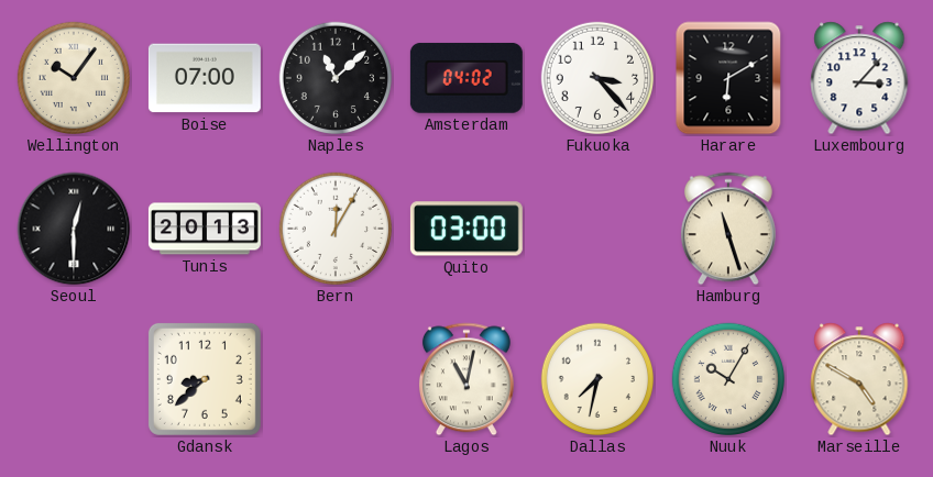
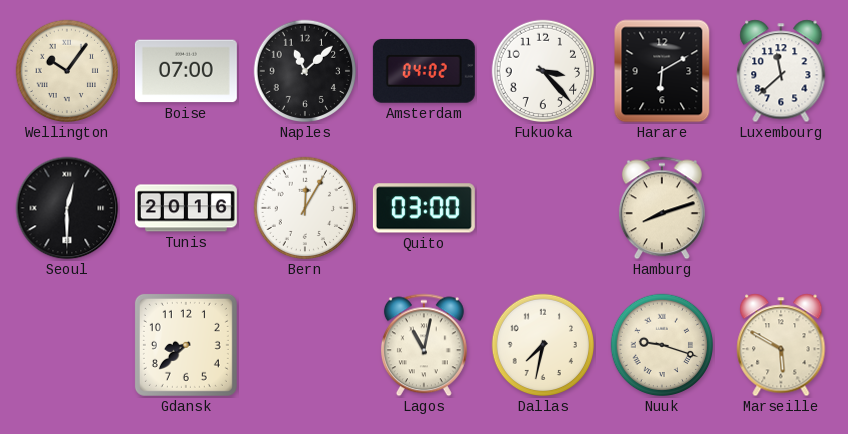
Luxembourg: 3:07 -> 11:38
Tunis: 20:13 -> 20:16
Hamburg: 11:27 -> 8:12
Nuuk: 10:05 -> 9:18
Marseille: 4:50 -> 5:50
